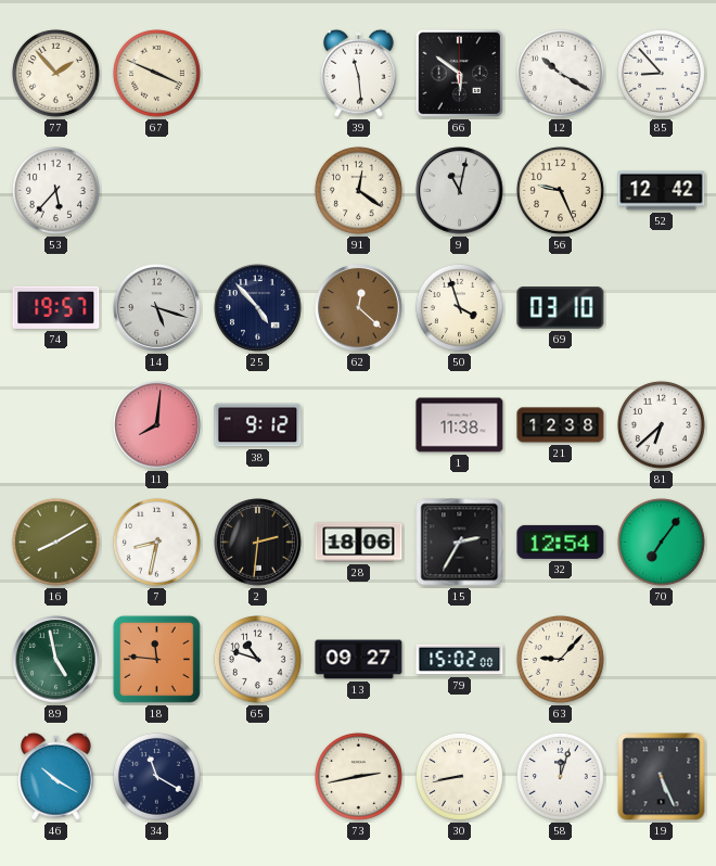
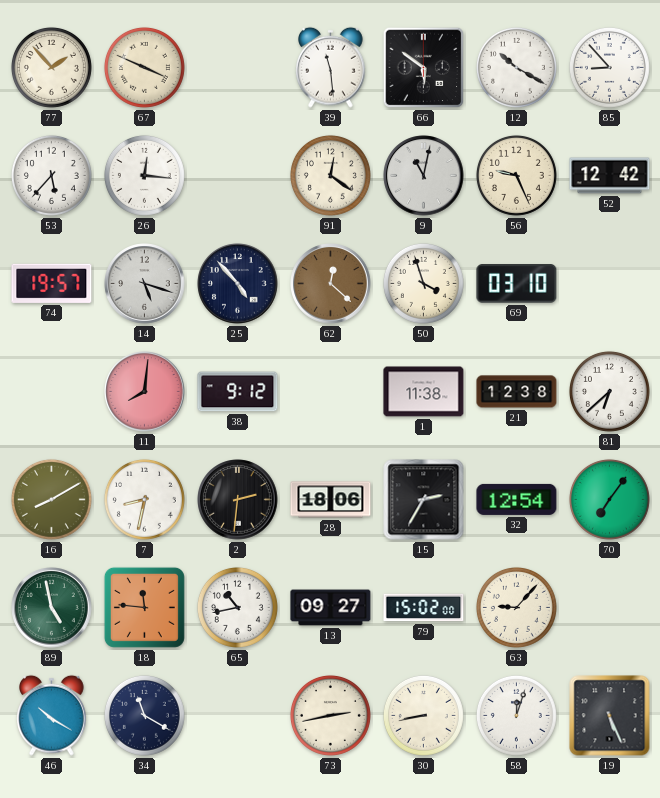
26: none -> 12:16
65: 10:48 -> 10:43
